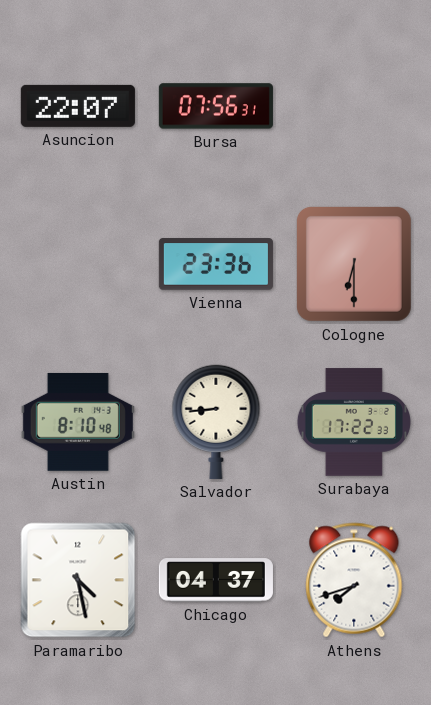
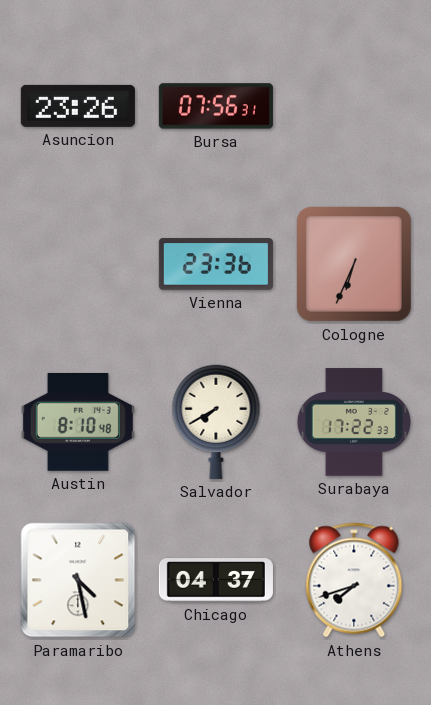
Asuncion: 22:07 -> 23:26
Cologne: 6:30 -> 6:34
Salvador: 8:44 -> 7:40
